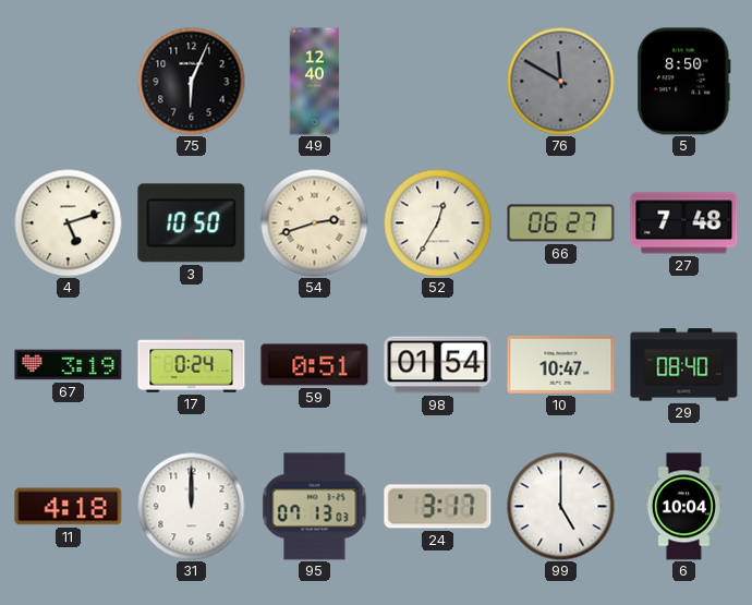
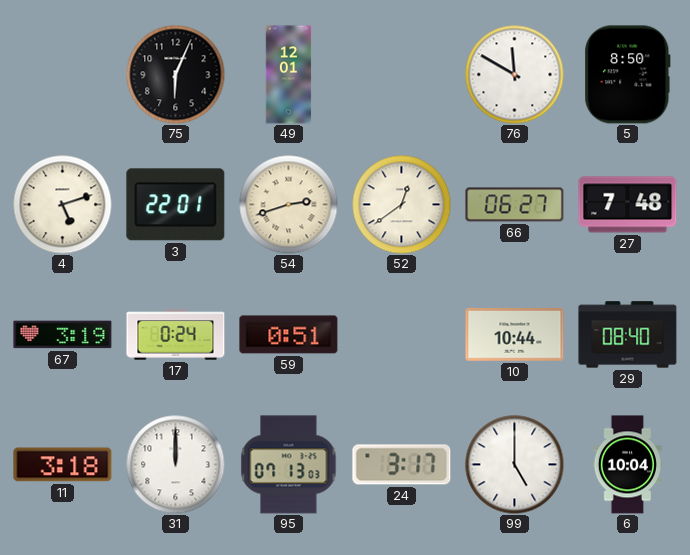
49: 12:40 -> 12:01
76 dial: grey -> white
3: 10:50 -> 22:01
52: 12:35 -> 12:39
98: 01:54 -> none
10: 10:47 -> 10:44
11: 4:18 -> 3:18
